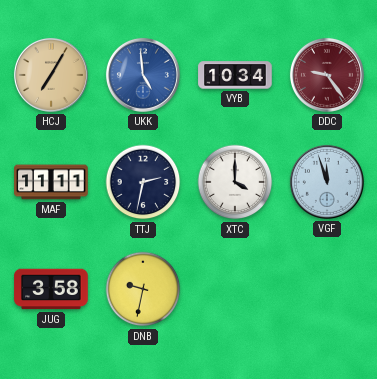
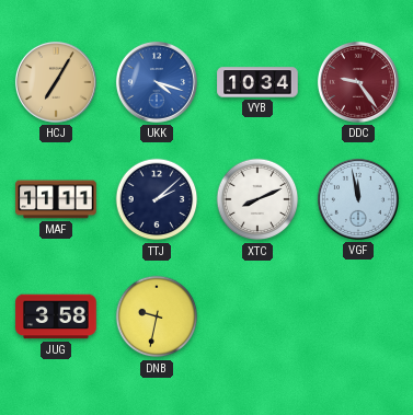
UKK: 4:59 -> 4:18
TTJ: 2:32 -> 2:08
XTC: 4:00 -> 8:11
VGF: 11:57 -> 11:58
